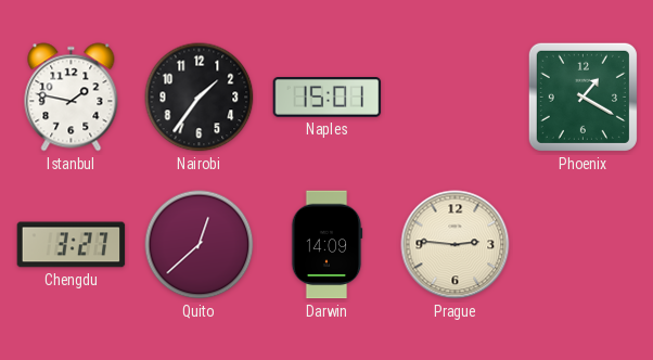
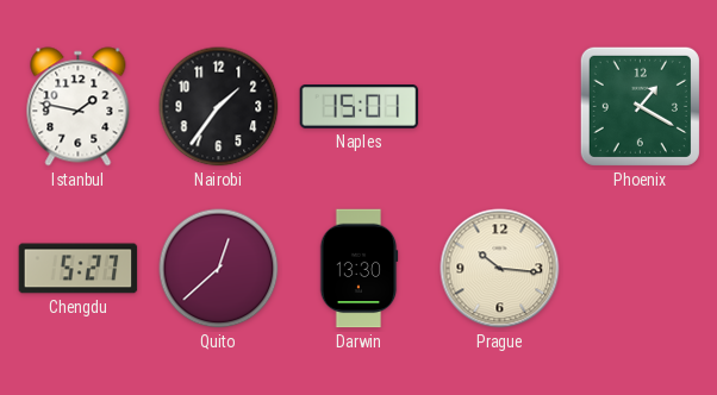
Chengdu: 3:27 -> 5:27
Darwin: 14:09 -> 13:30
Prague: 2:46 -> 10:16
